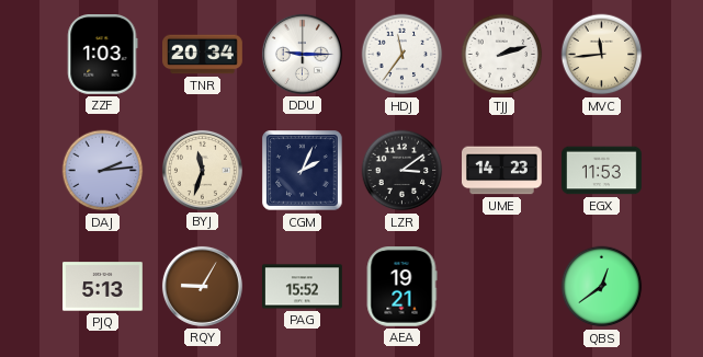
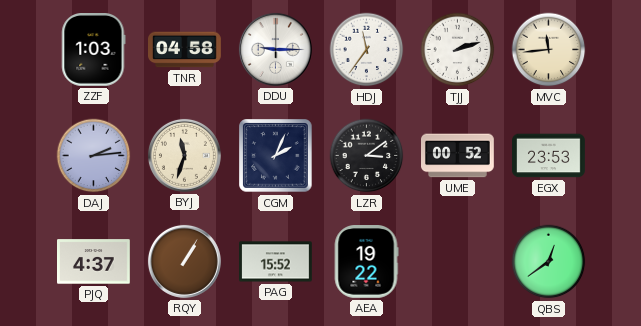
TNR: 20:34 -> 04:58
UME: 14:23 -> 00:52
EGX: 11:53 -> 23:53
PJQ: 5:13 -> 4:37
RQY: 9:05 -> 1:05
AEA: 19:21 -> 19:22
